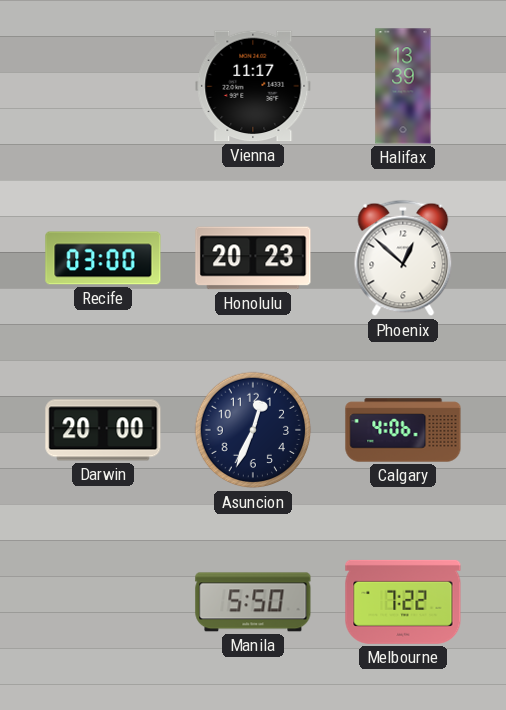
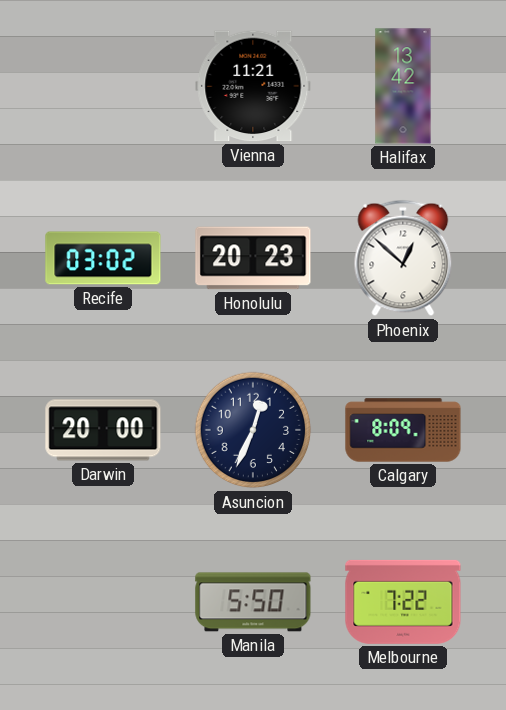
Vienna: 11:17 -> 11:21
Halifax: 13:39 -> 13:42
Recife: 03:00 -> 03:02
Calgary: 4:06 -> 8:09
